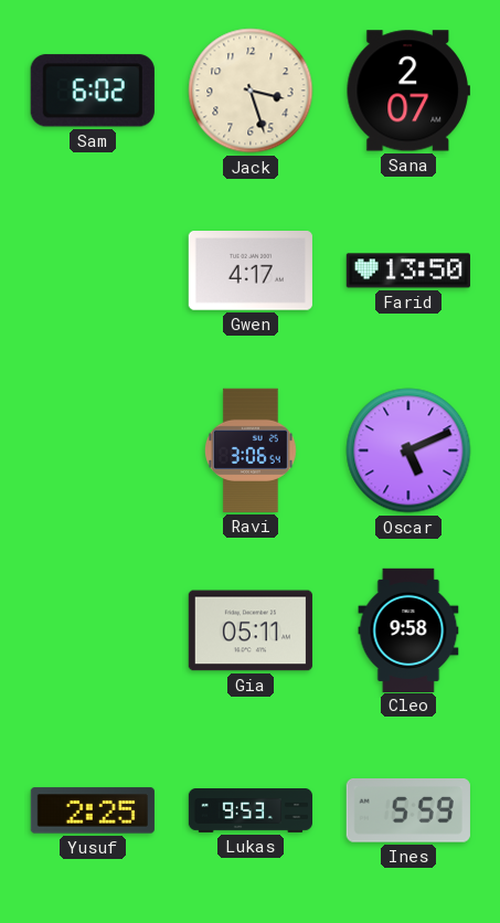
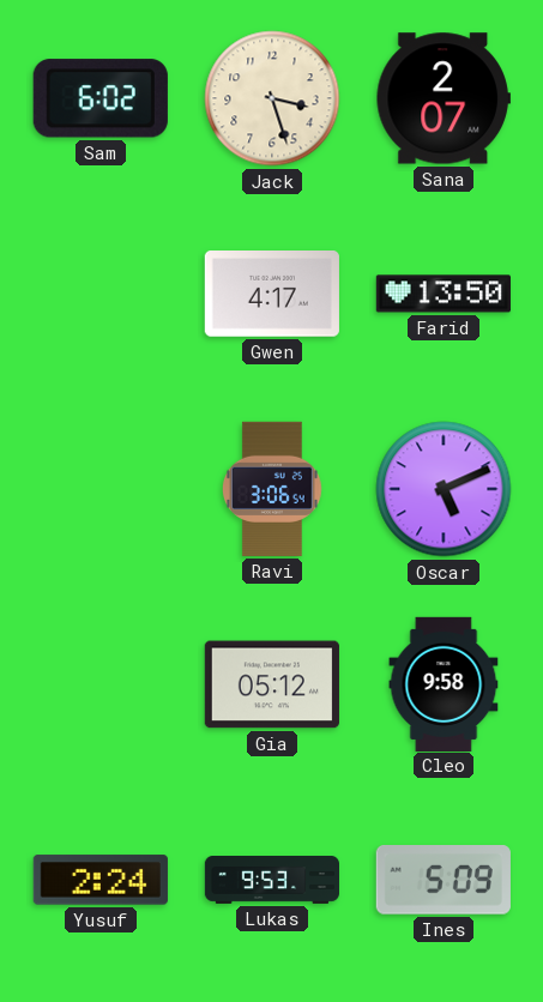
Gia: 05:11 -> 05:12
Yusuf: 2:25 -> 2:24
Ines: 5:59 -> 5:09
